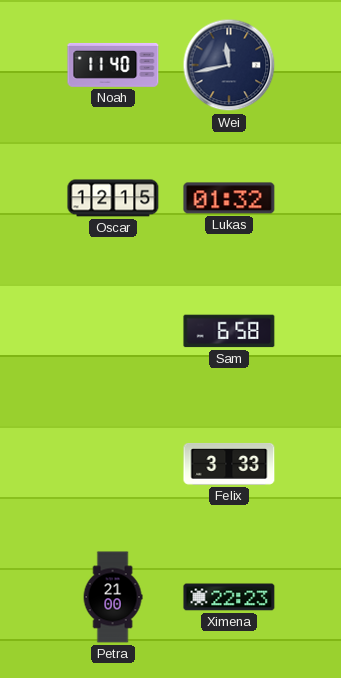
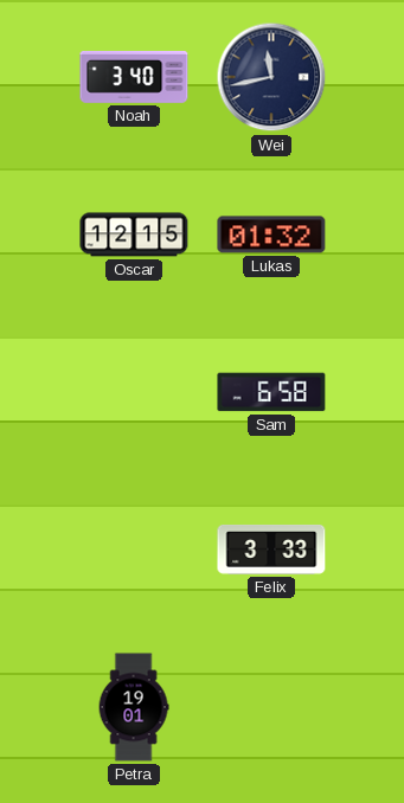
Noah: 11:40 -> 3:40
Petra: 21:00 -> 19:01
Ximena: 22:23 -> none
